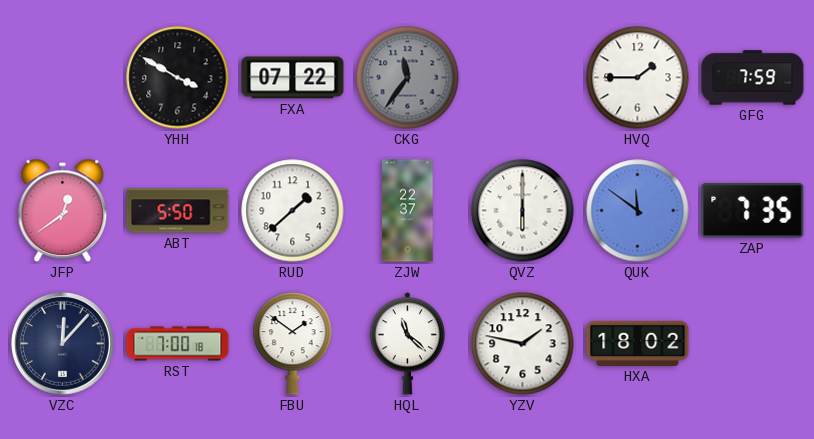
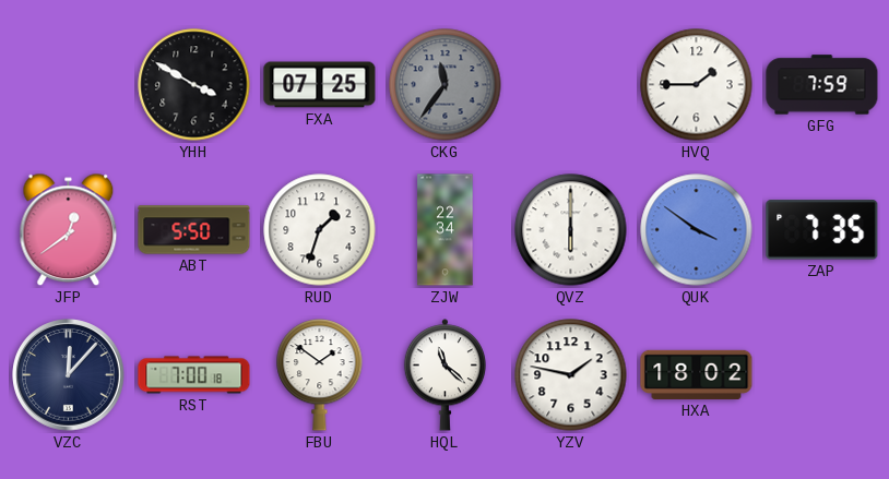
FXA: 07:22 -> 07:25
RUD: 1:38 -> 1:33
ZJW: 22:37 -> 22:34
QUK: 11:51 -> 3:51
